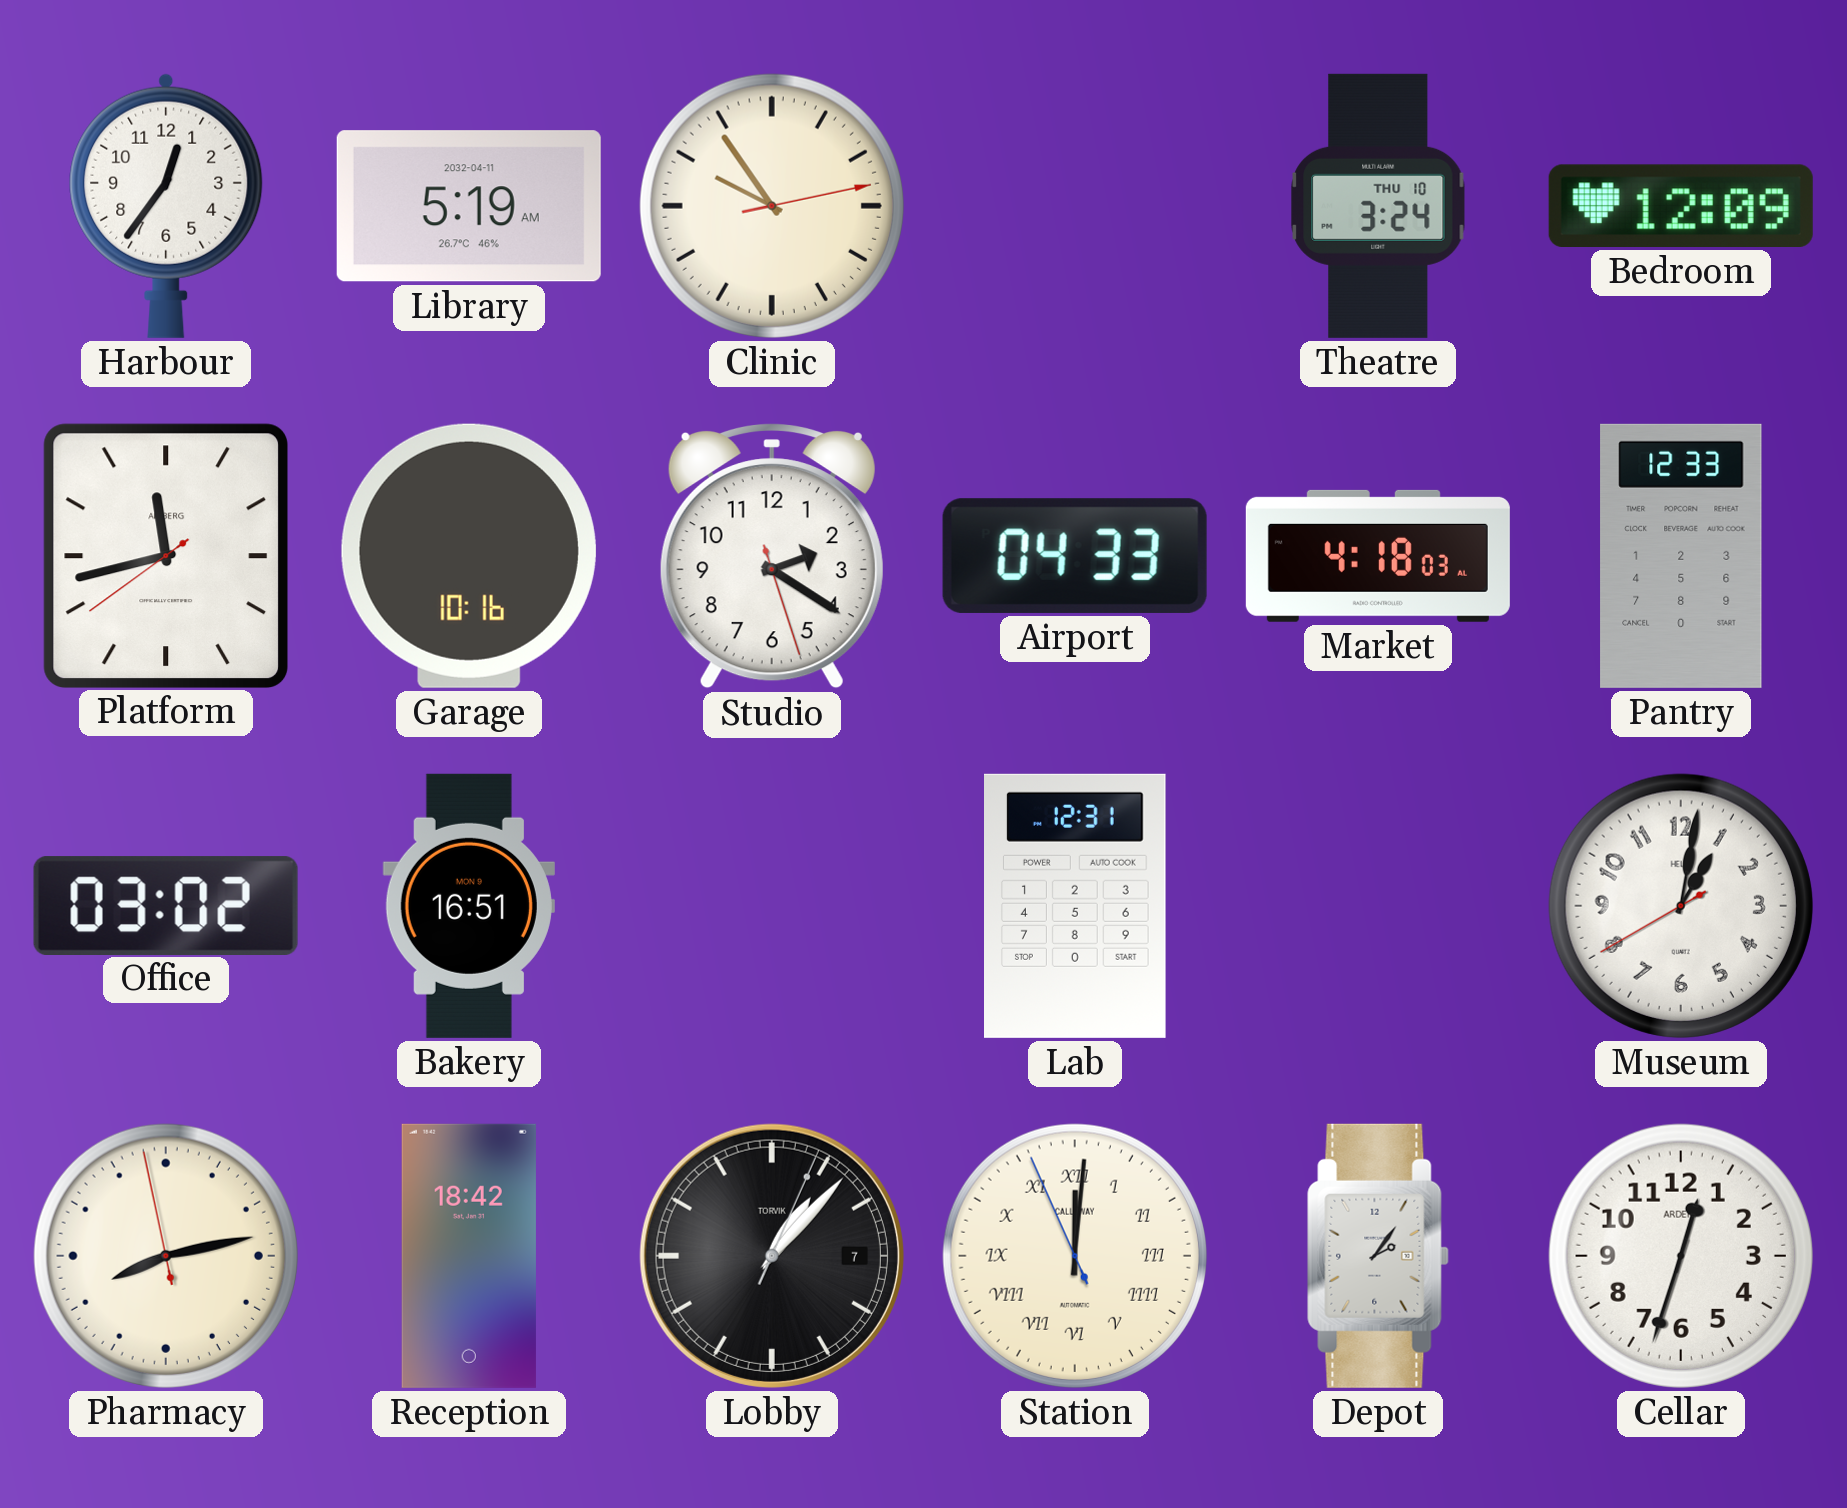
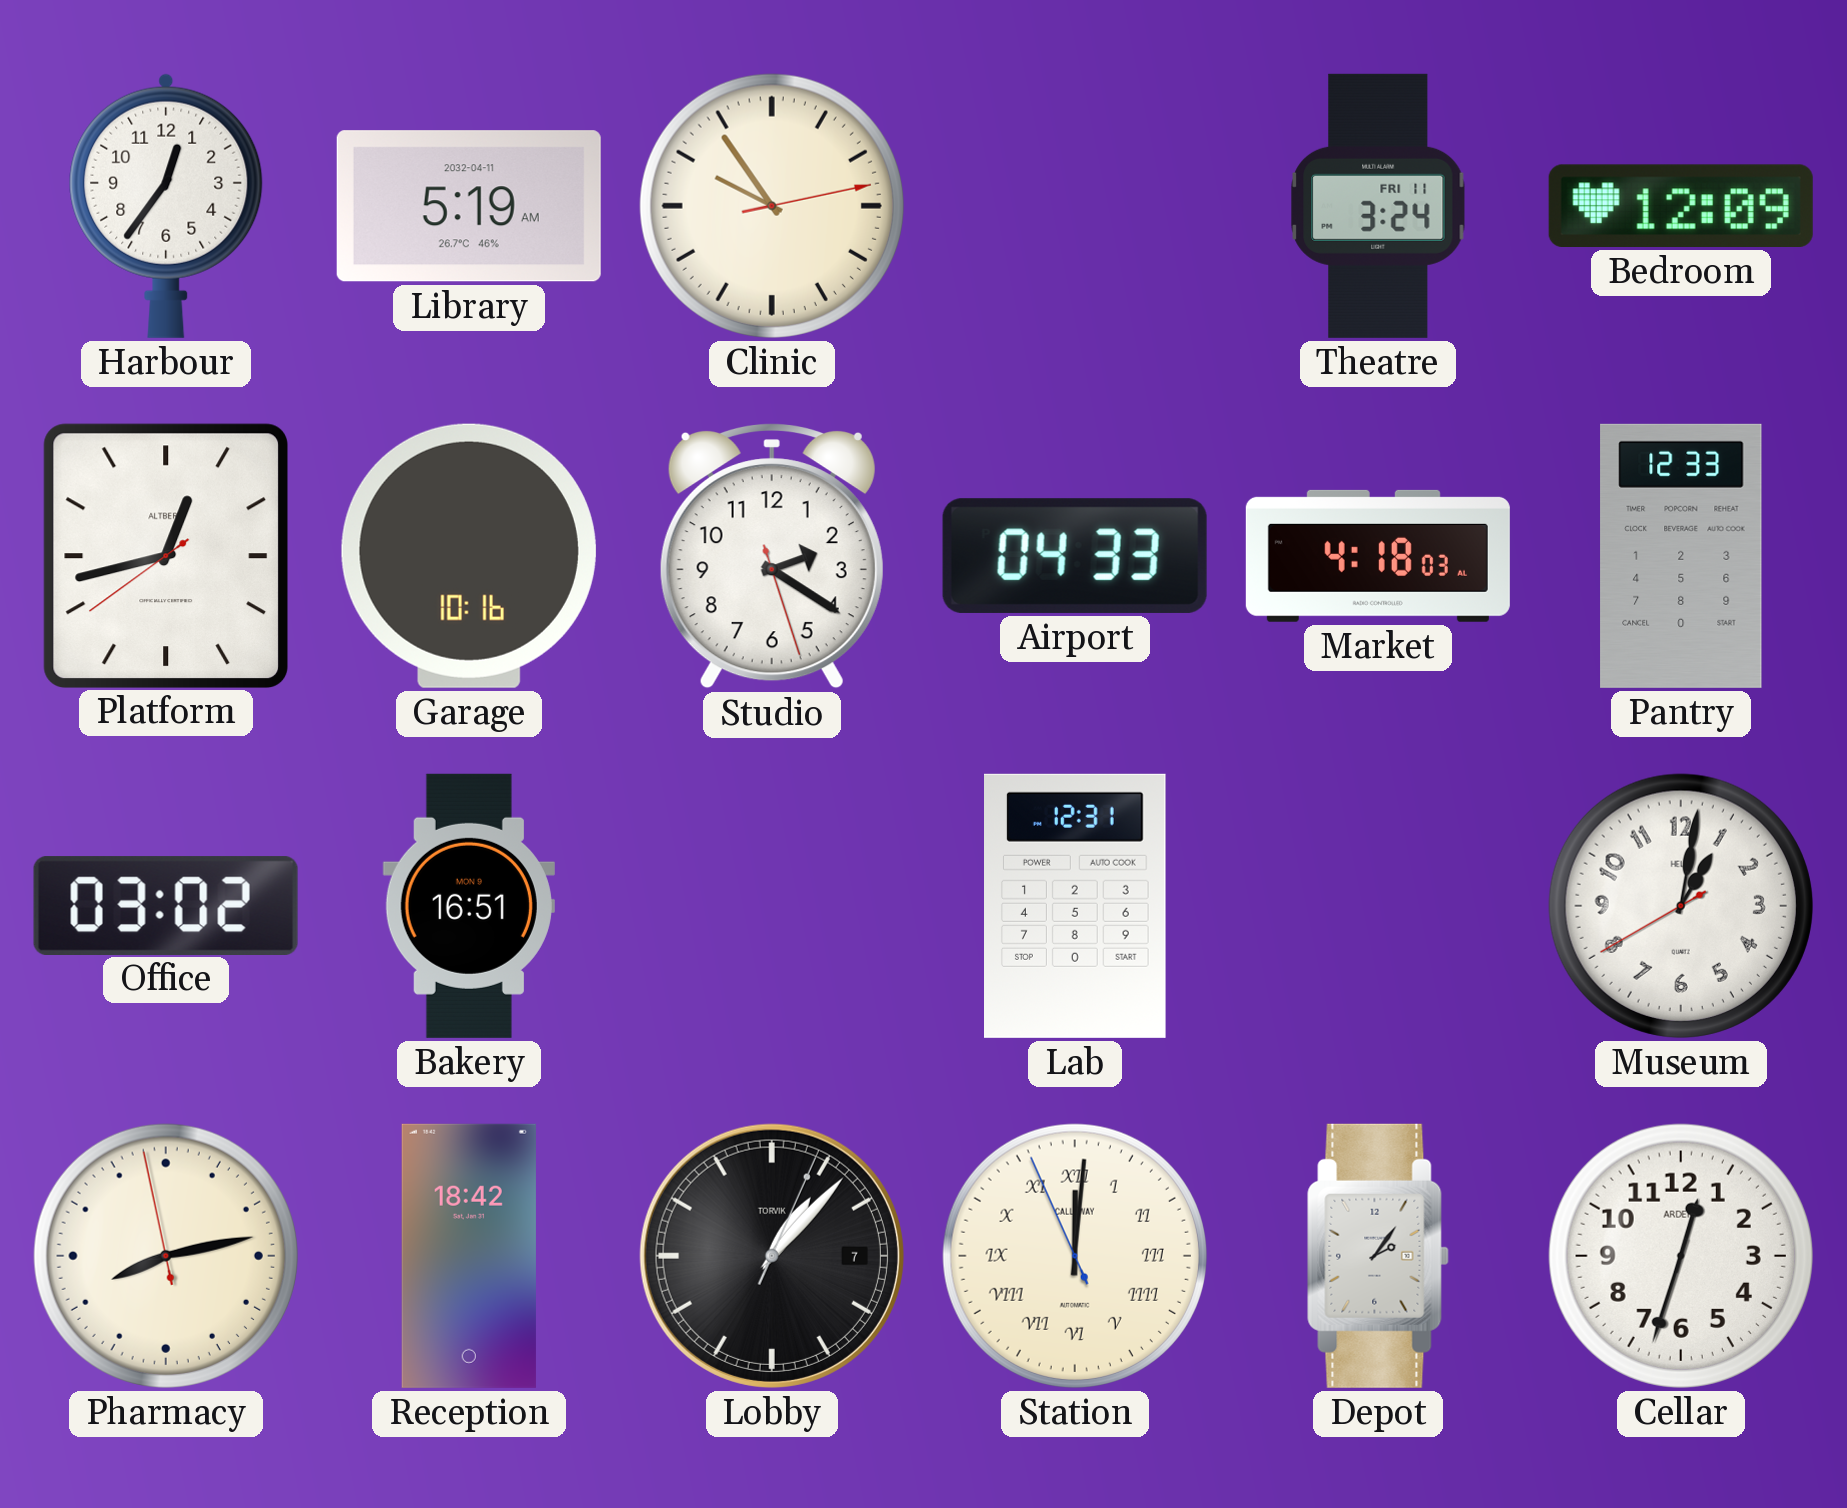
Theatre date: THU 10 -> FRI 11
Platform: 11:42 -> 12:42
